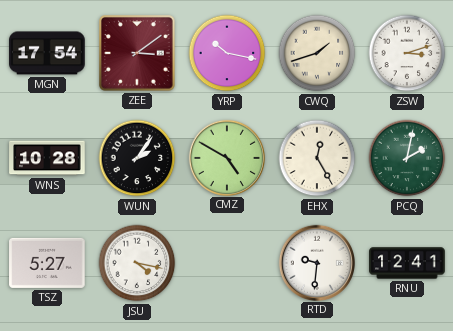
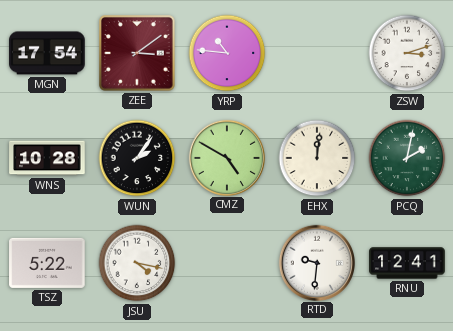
YRP: 10:17 -> 10:46
CWQ: 1:42 -> none
EHX: 12:25 -> 12:01
TSZ: 5:27 -> 5:22
